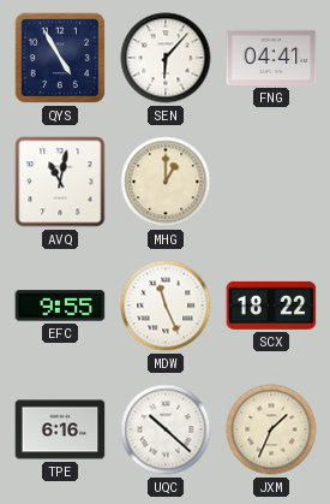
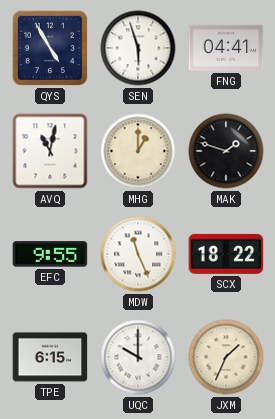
SEN: 6:07 -> 5:57
MAK: none -> 1:48
TPE: 6:16 -> 6:15
UQC: 10:22 -> 10:00
